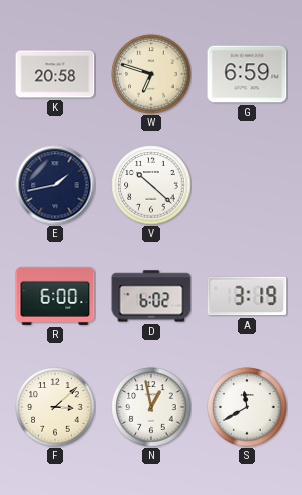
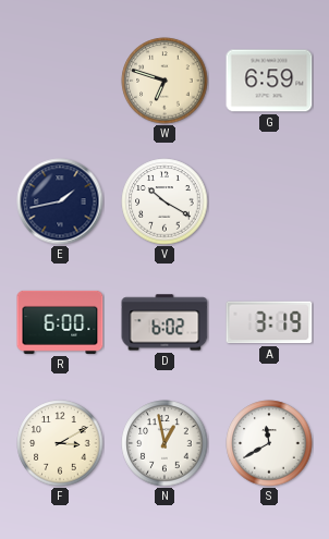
K: 20:58 -> none
V: 10:22 -> 10:20
F: 3:08 -> 3:10
